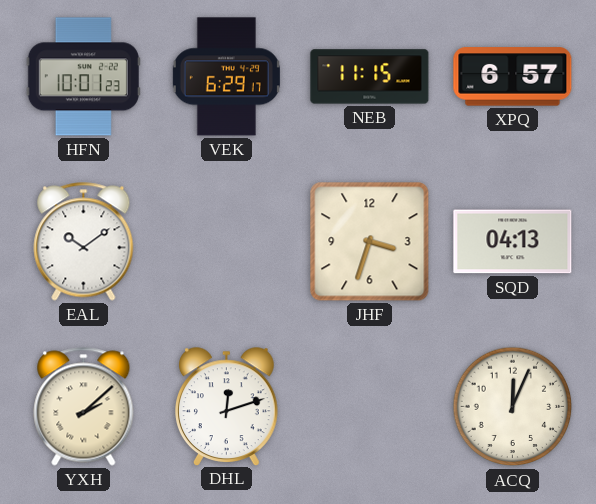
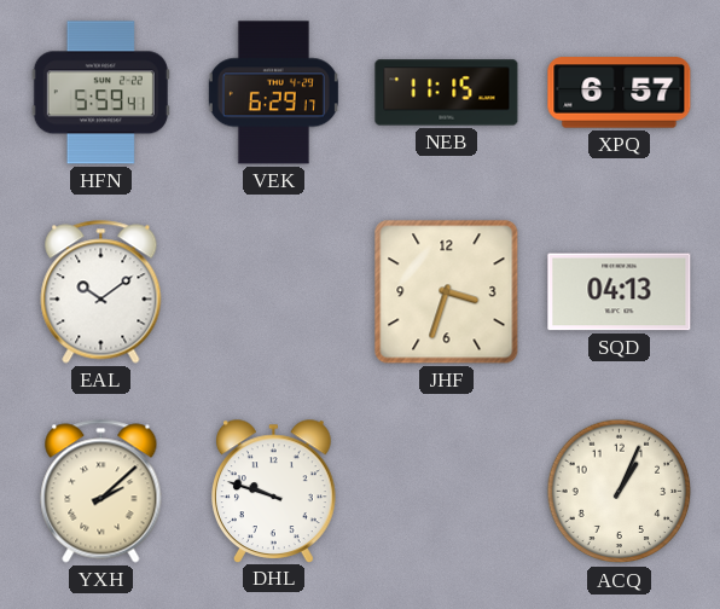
HFN: 10:01 -> 5:59
DHL: 12:12 -> 9:48
ACQ: 12:04 -> 1:04
